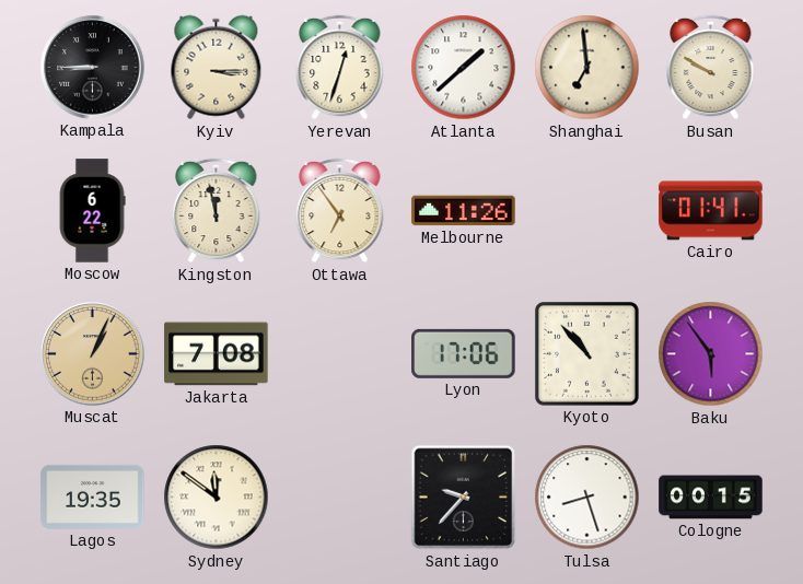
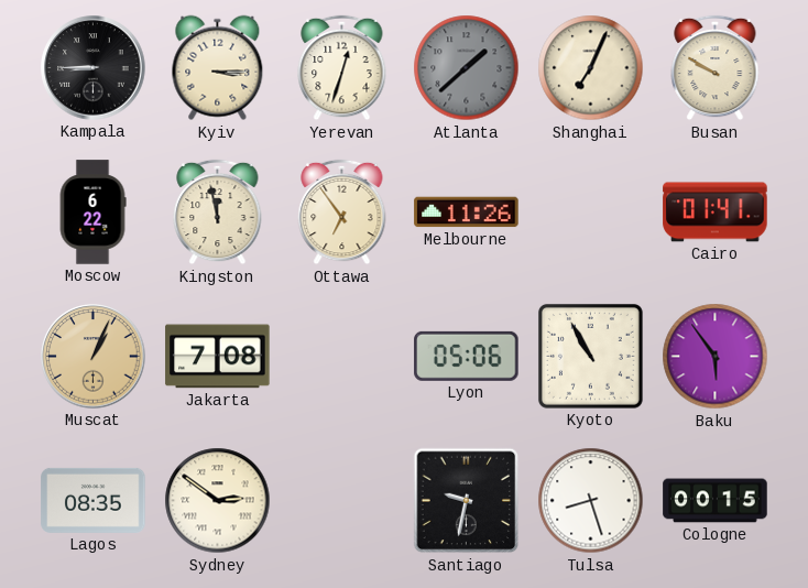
Atlanta dial: white -> grey
Shanghai: 6:59 -> 7:04
Lyon: 17:06 -> 05:06
Kyoto: 10:53 -> 10:55
Lagos: 19:35 -> 08:35
Sydney: 11:51 -> 2:51
Santiago: 9:37 -> 9:32
